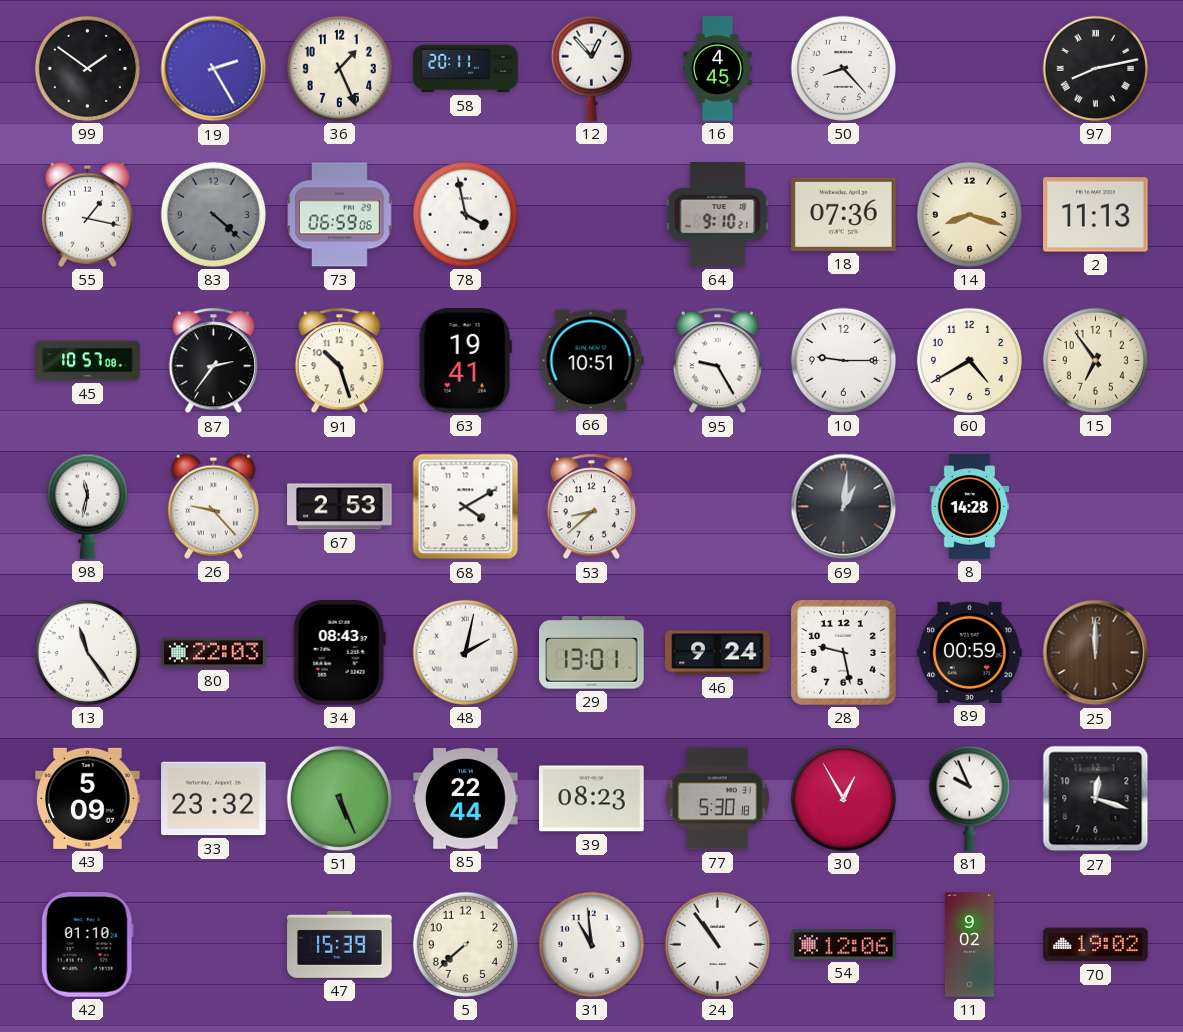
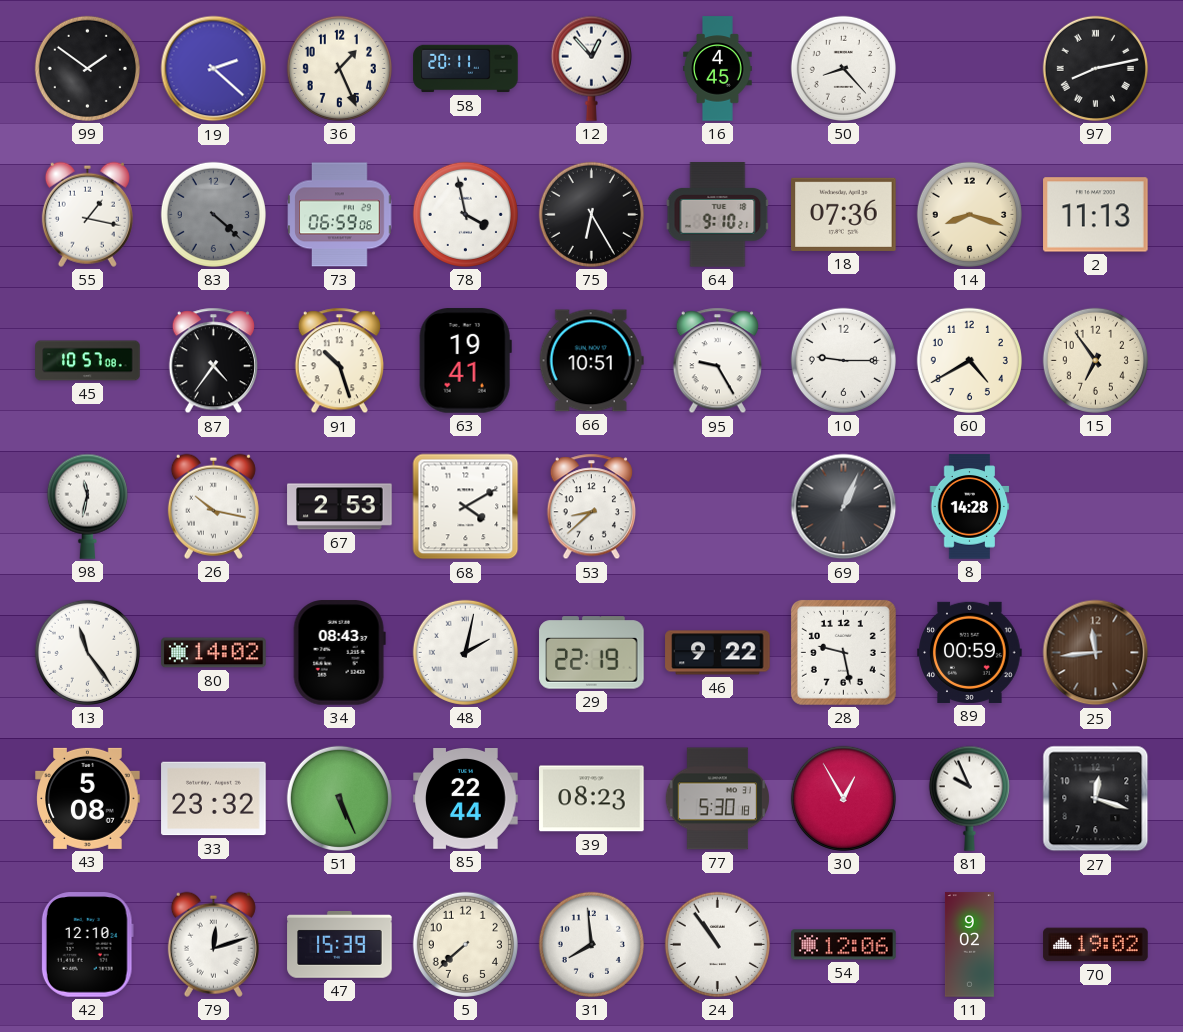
19: 2:25 -> 2:22
75: none -> 6:25
87: 2:36 -> 4:36
26: 9:23 -> 10:17
69: 1:01 -> 1:04
80: 22:03 -> 14:02
29: 13:01 -> 22:19
46: 9:24 -> 9:22
25: 12:00 -> 11:44
43: 5:09 -> 5:08
42: 01:10 -> 12:10
79: none -> 12:12
31: 10:59 -> 7:59
